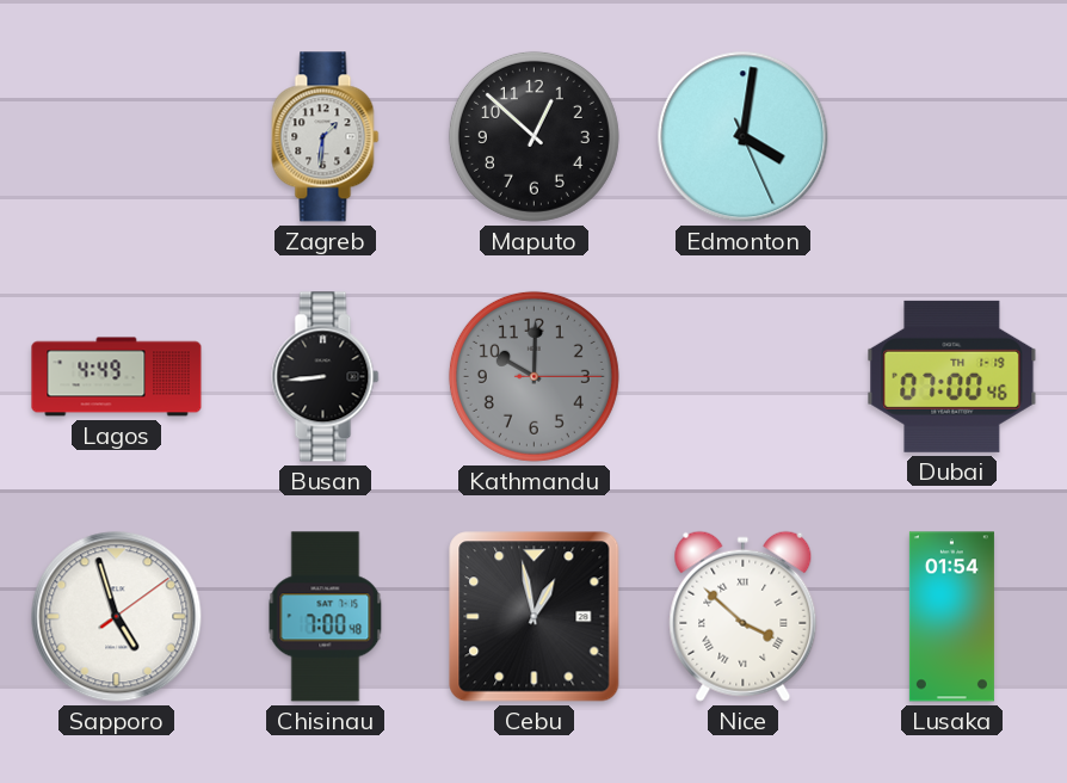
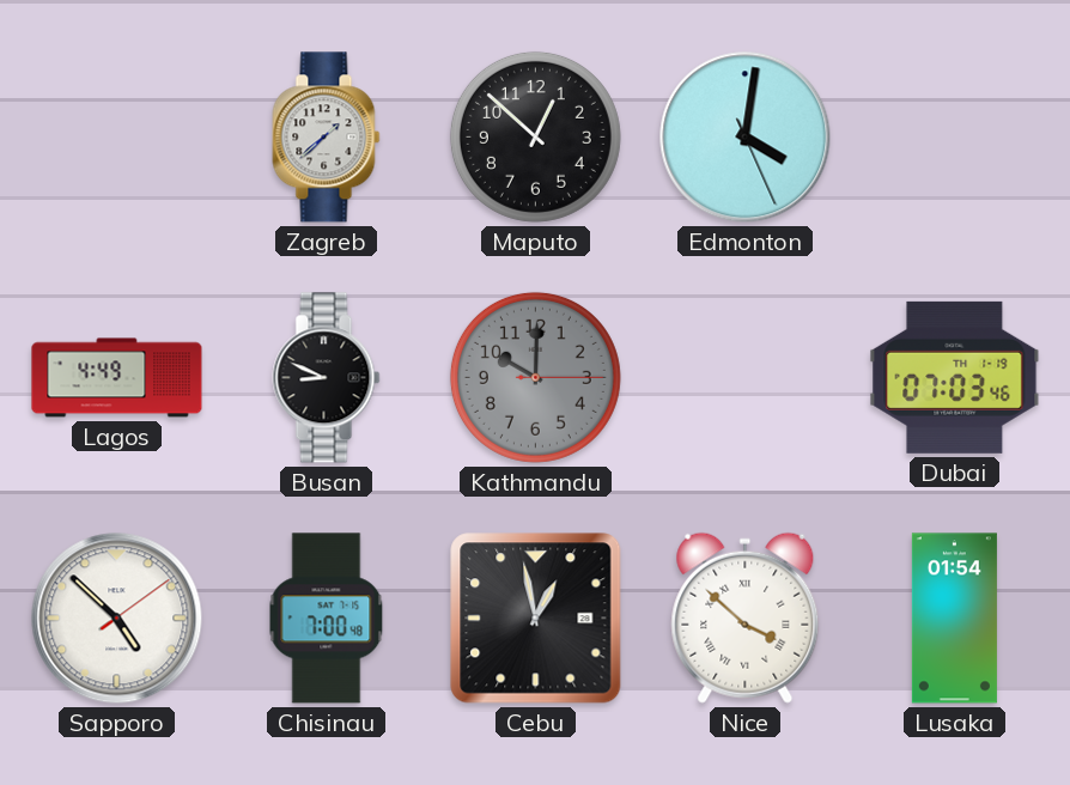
Zagreb: 1:31 -> 1:38
Busan: 8:44 -> 8:49
Dubai: 07:00 -> 07:03
Sapporo: 4:57 -> 4:52
